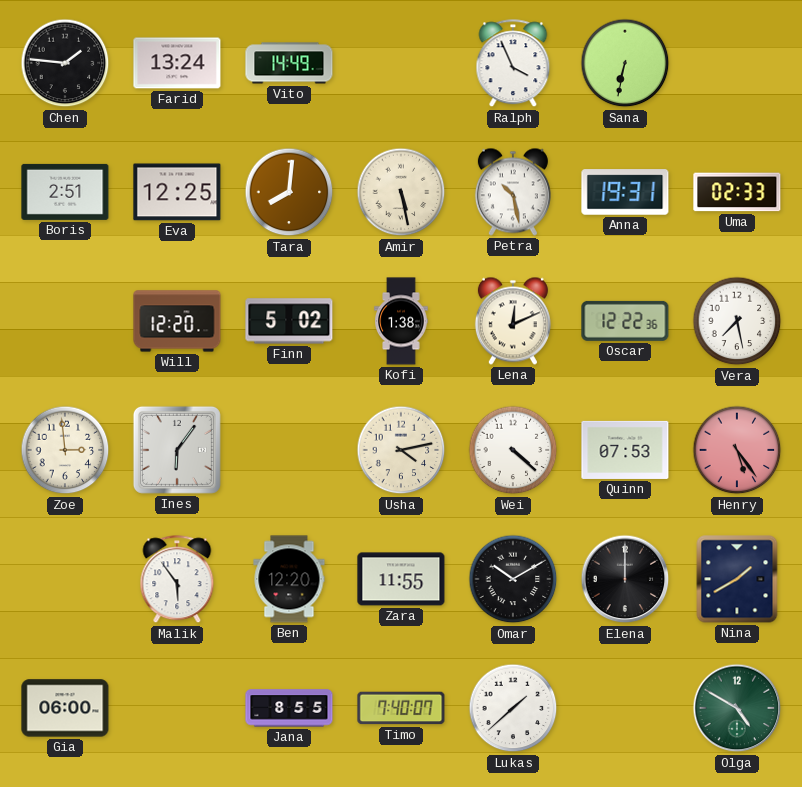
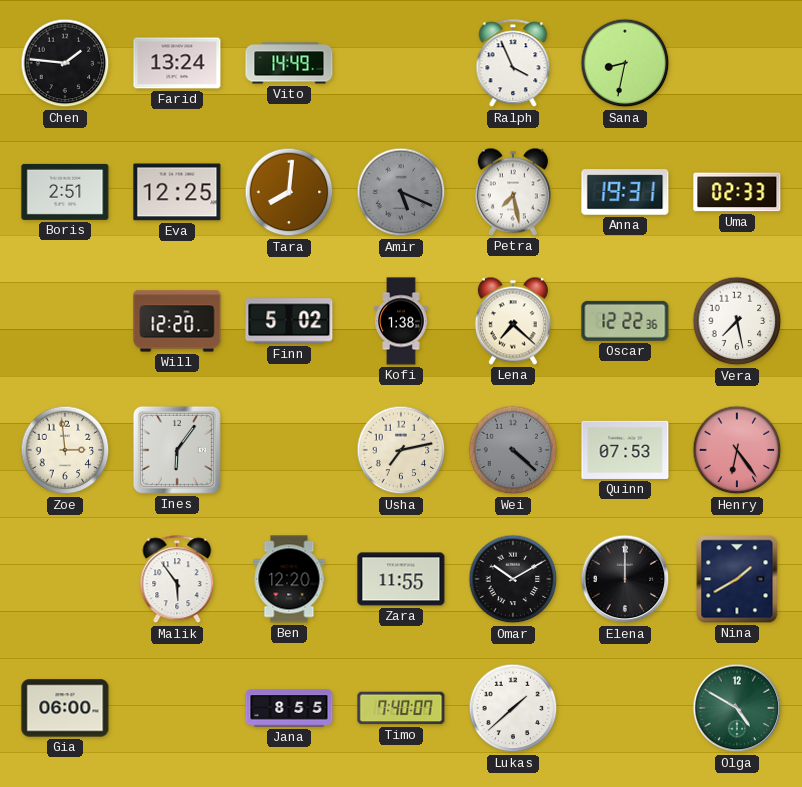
Sana: 6:32 -> 8:32
Amir: 5:28 -> 5:19
Amir dial: cream -> grey
Petra: 10:28 -> 7:28
Lena: 12:11 -> 7:22
Usha: 4:13 -> 7:13
Wei dial: white -> grey
Henry: 5:24 -> 6:24
